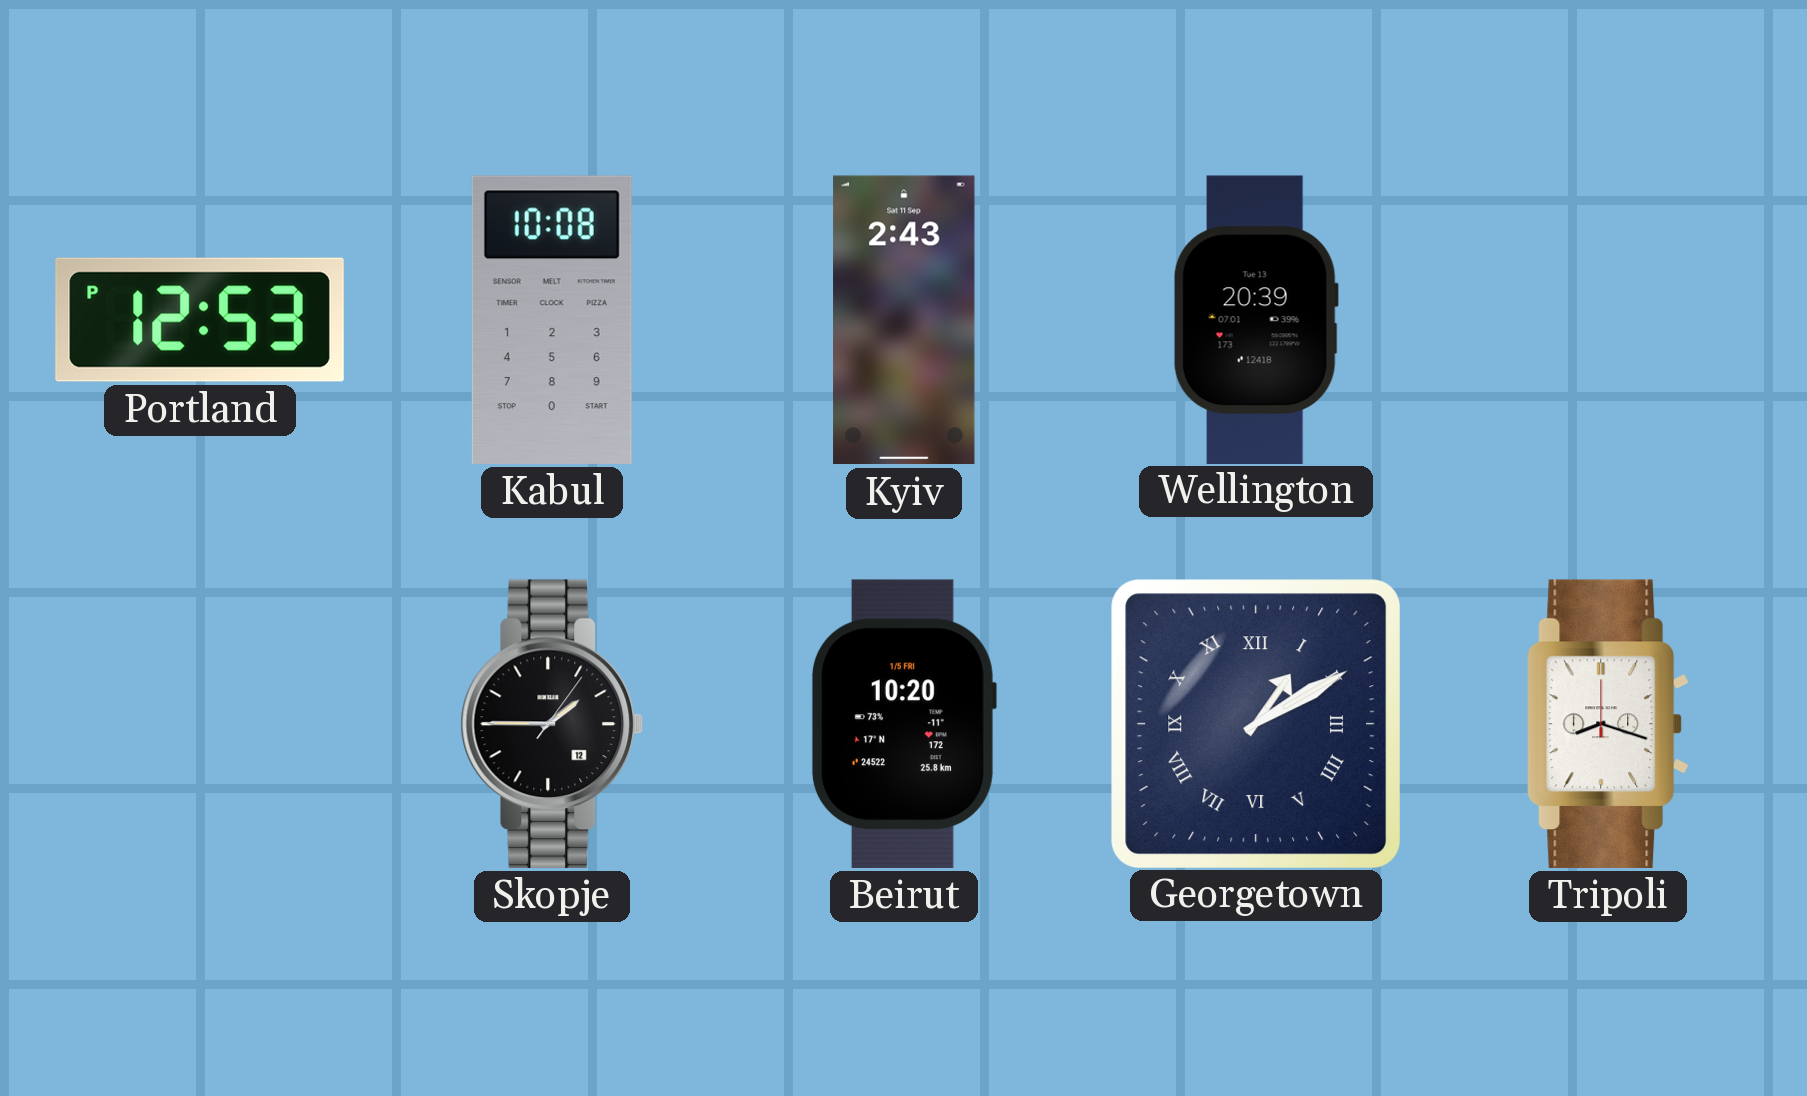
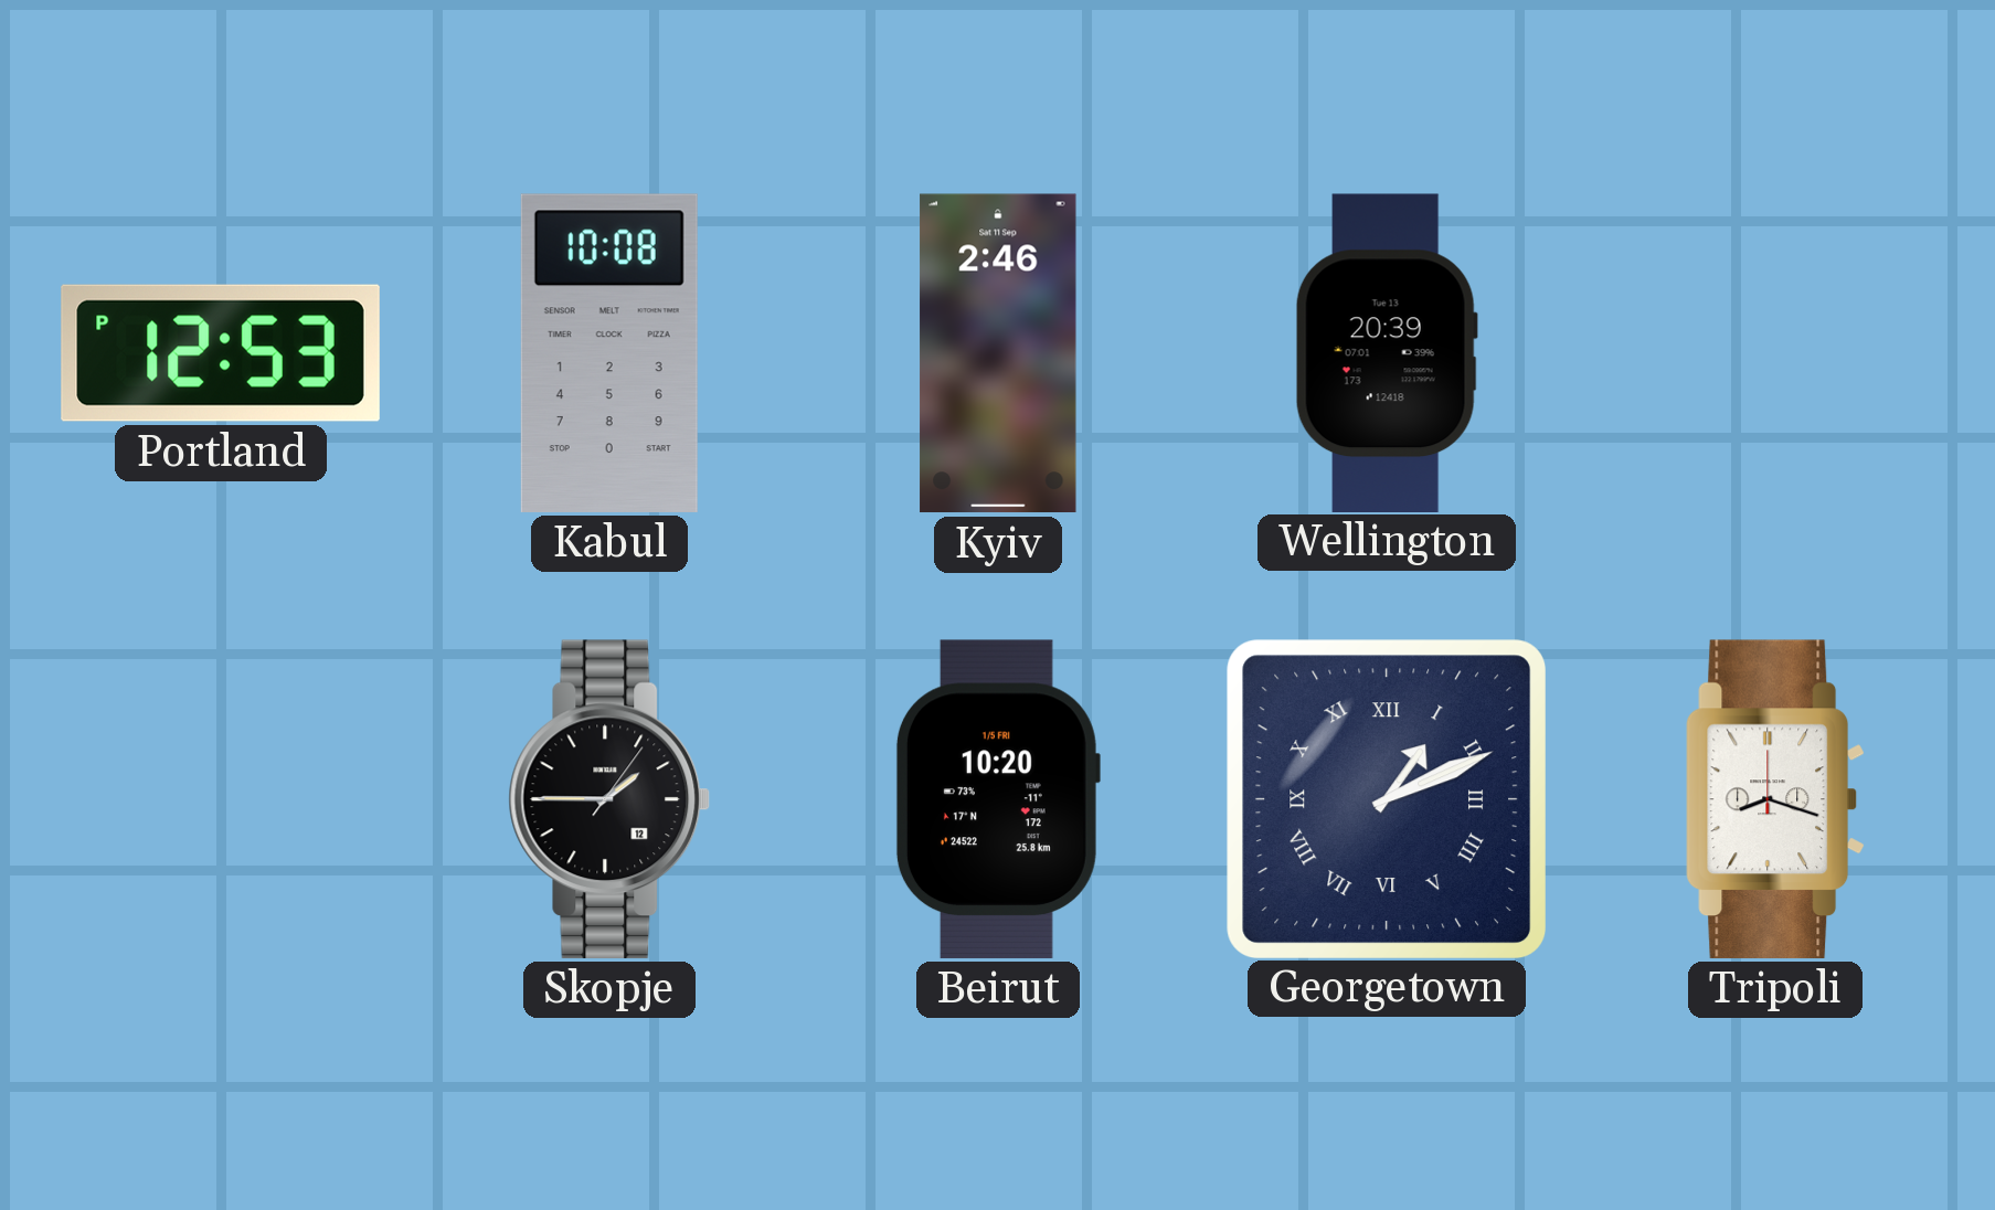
Kyiv: 2:43 -> 2:46
Georgetown: 1:10 -> 1:11
